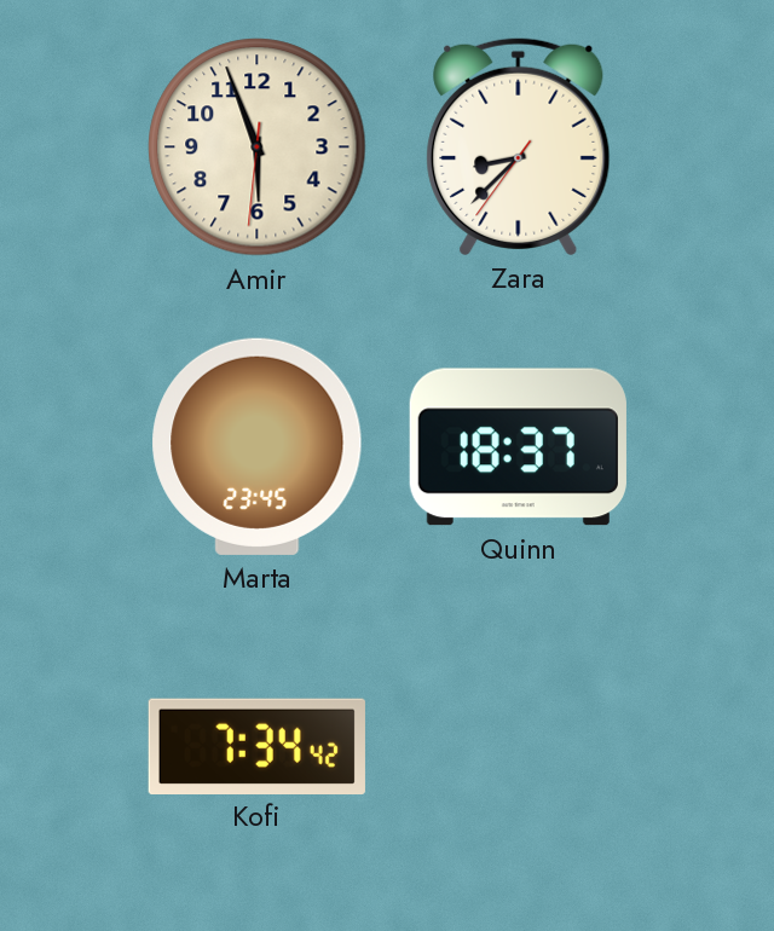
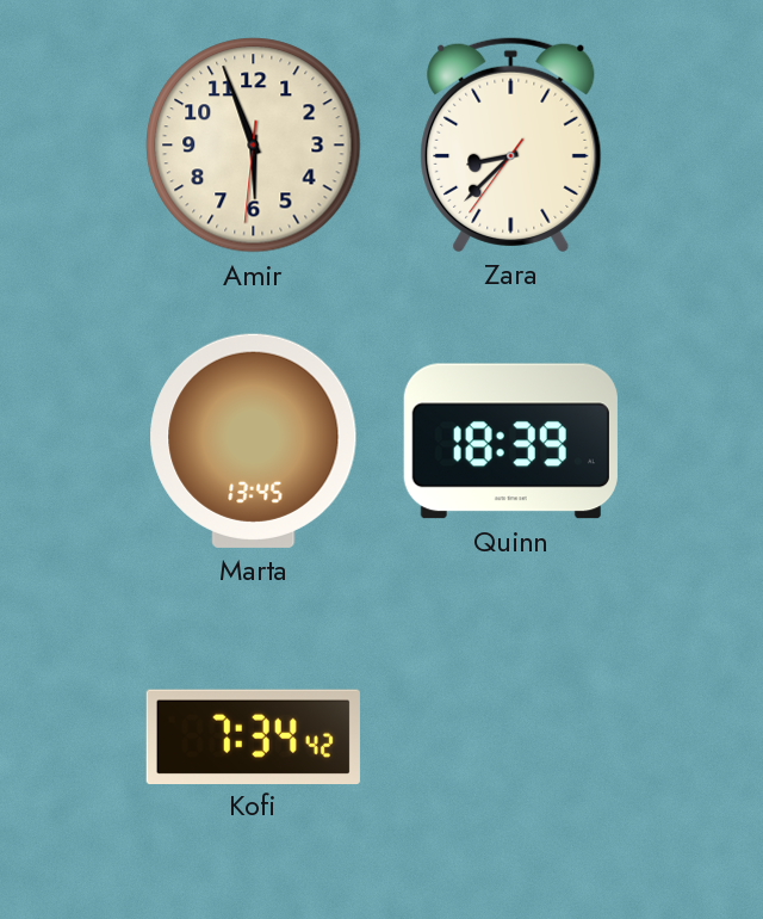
Marta: 23:45 -> 13:45
Quinn: 18:37 -> 18:39
